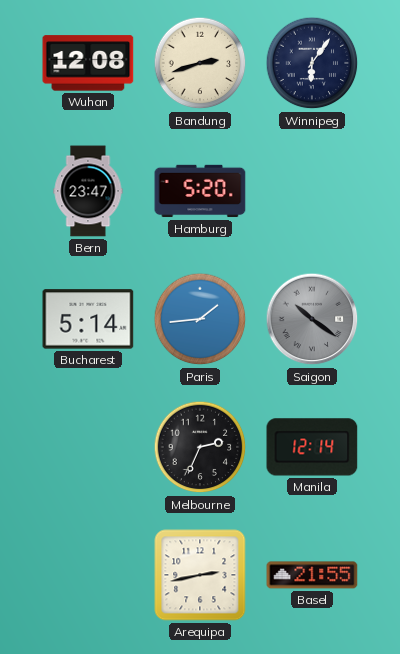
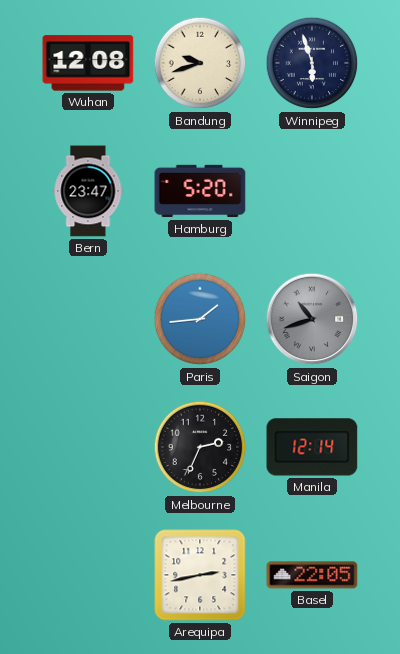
Bandung: 2:42 -> 9:42
Winnipeg: 6:06 -> 5:57
Bucharest: 5:14 -> none
Saigon: 10:21 -> 10:42
Basel: 21:55 -> 22:05
